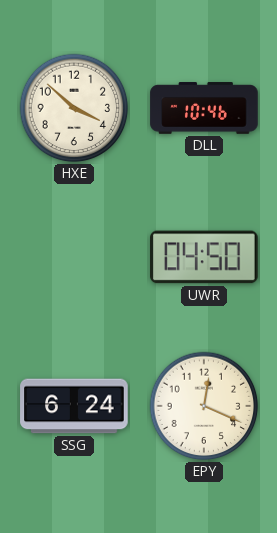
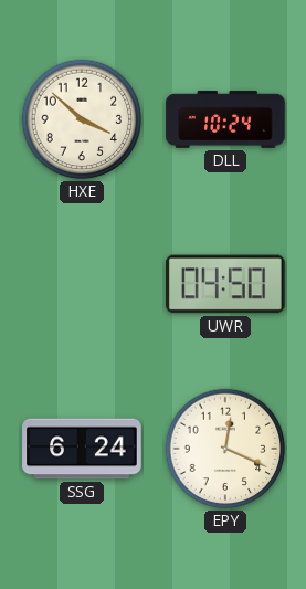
DLL: 10:46 -> 10:24
